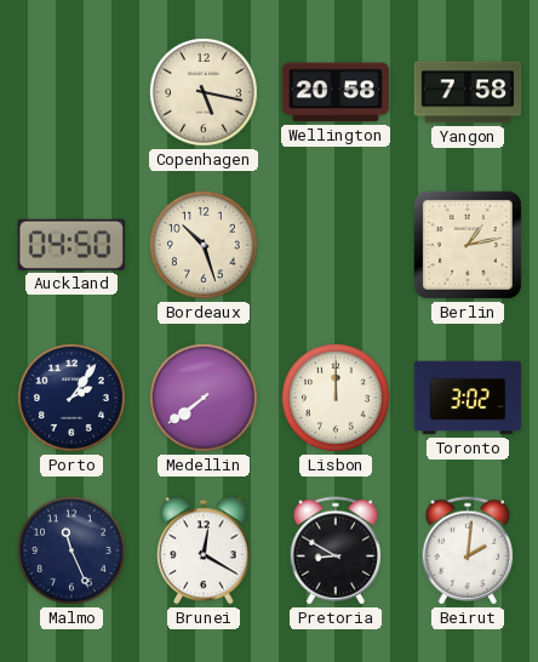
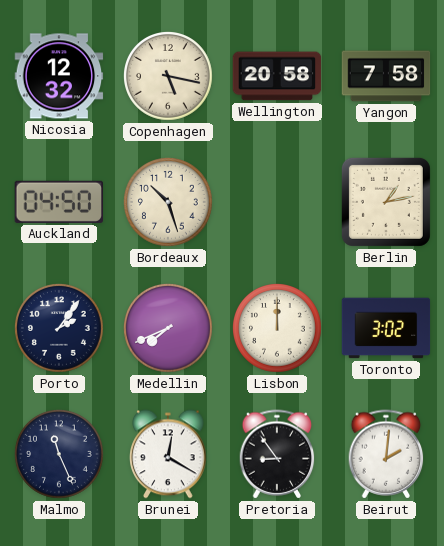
Nicosia: none -> 12:32
Medellin: 7:39 -> 7:41
Pretoria: 8:50 -> 8:54
